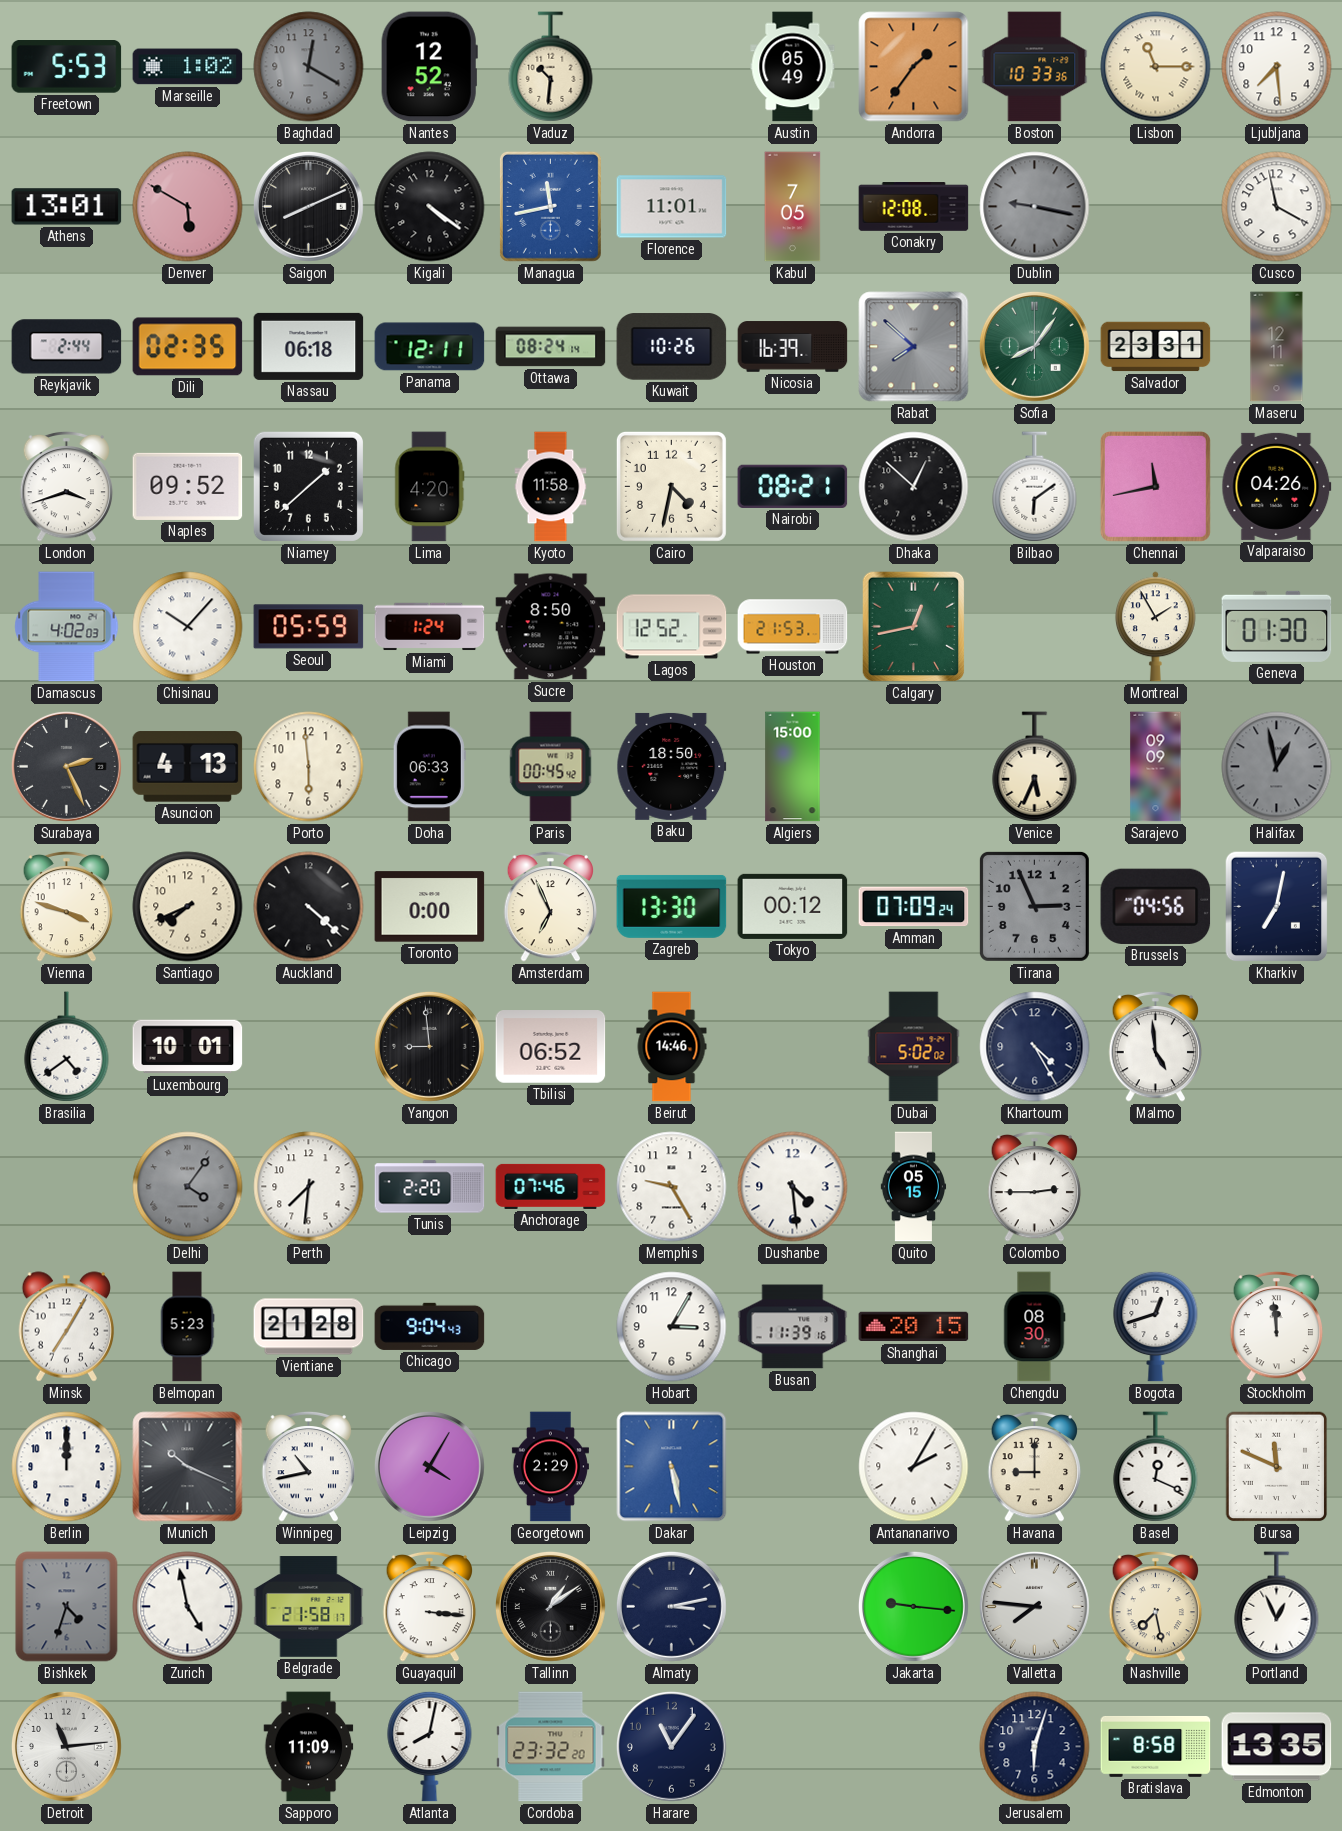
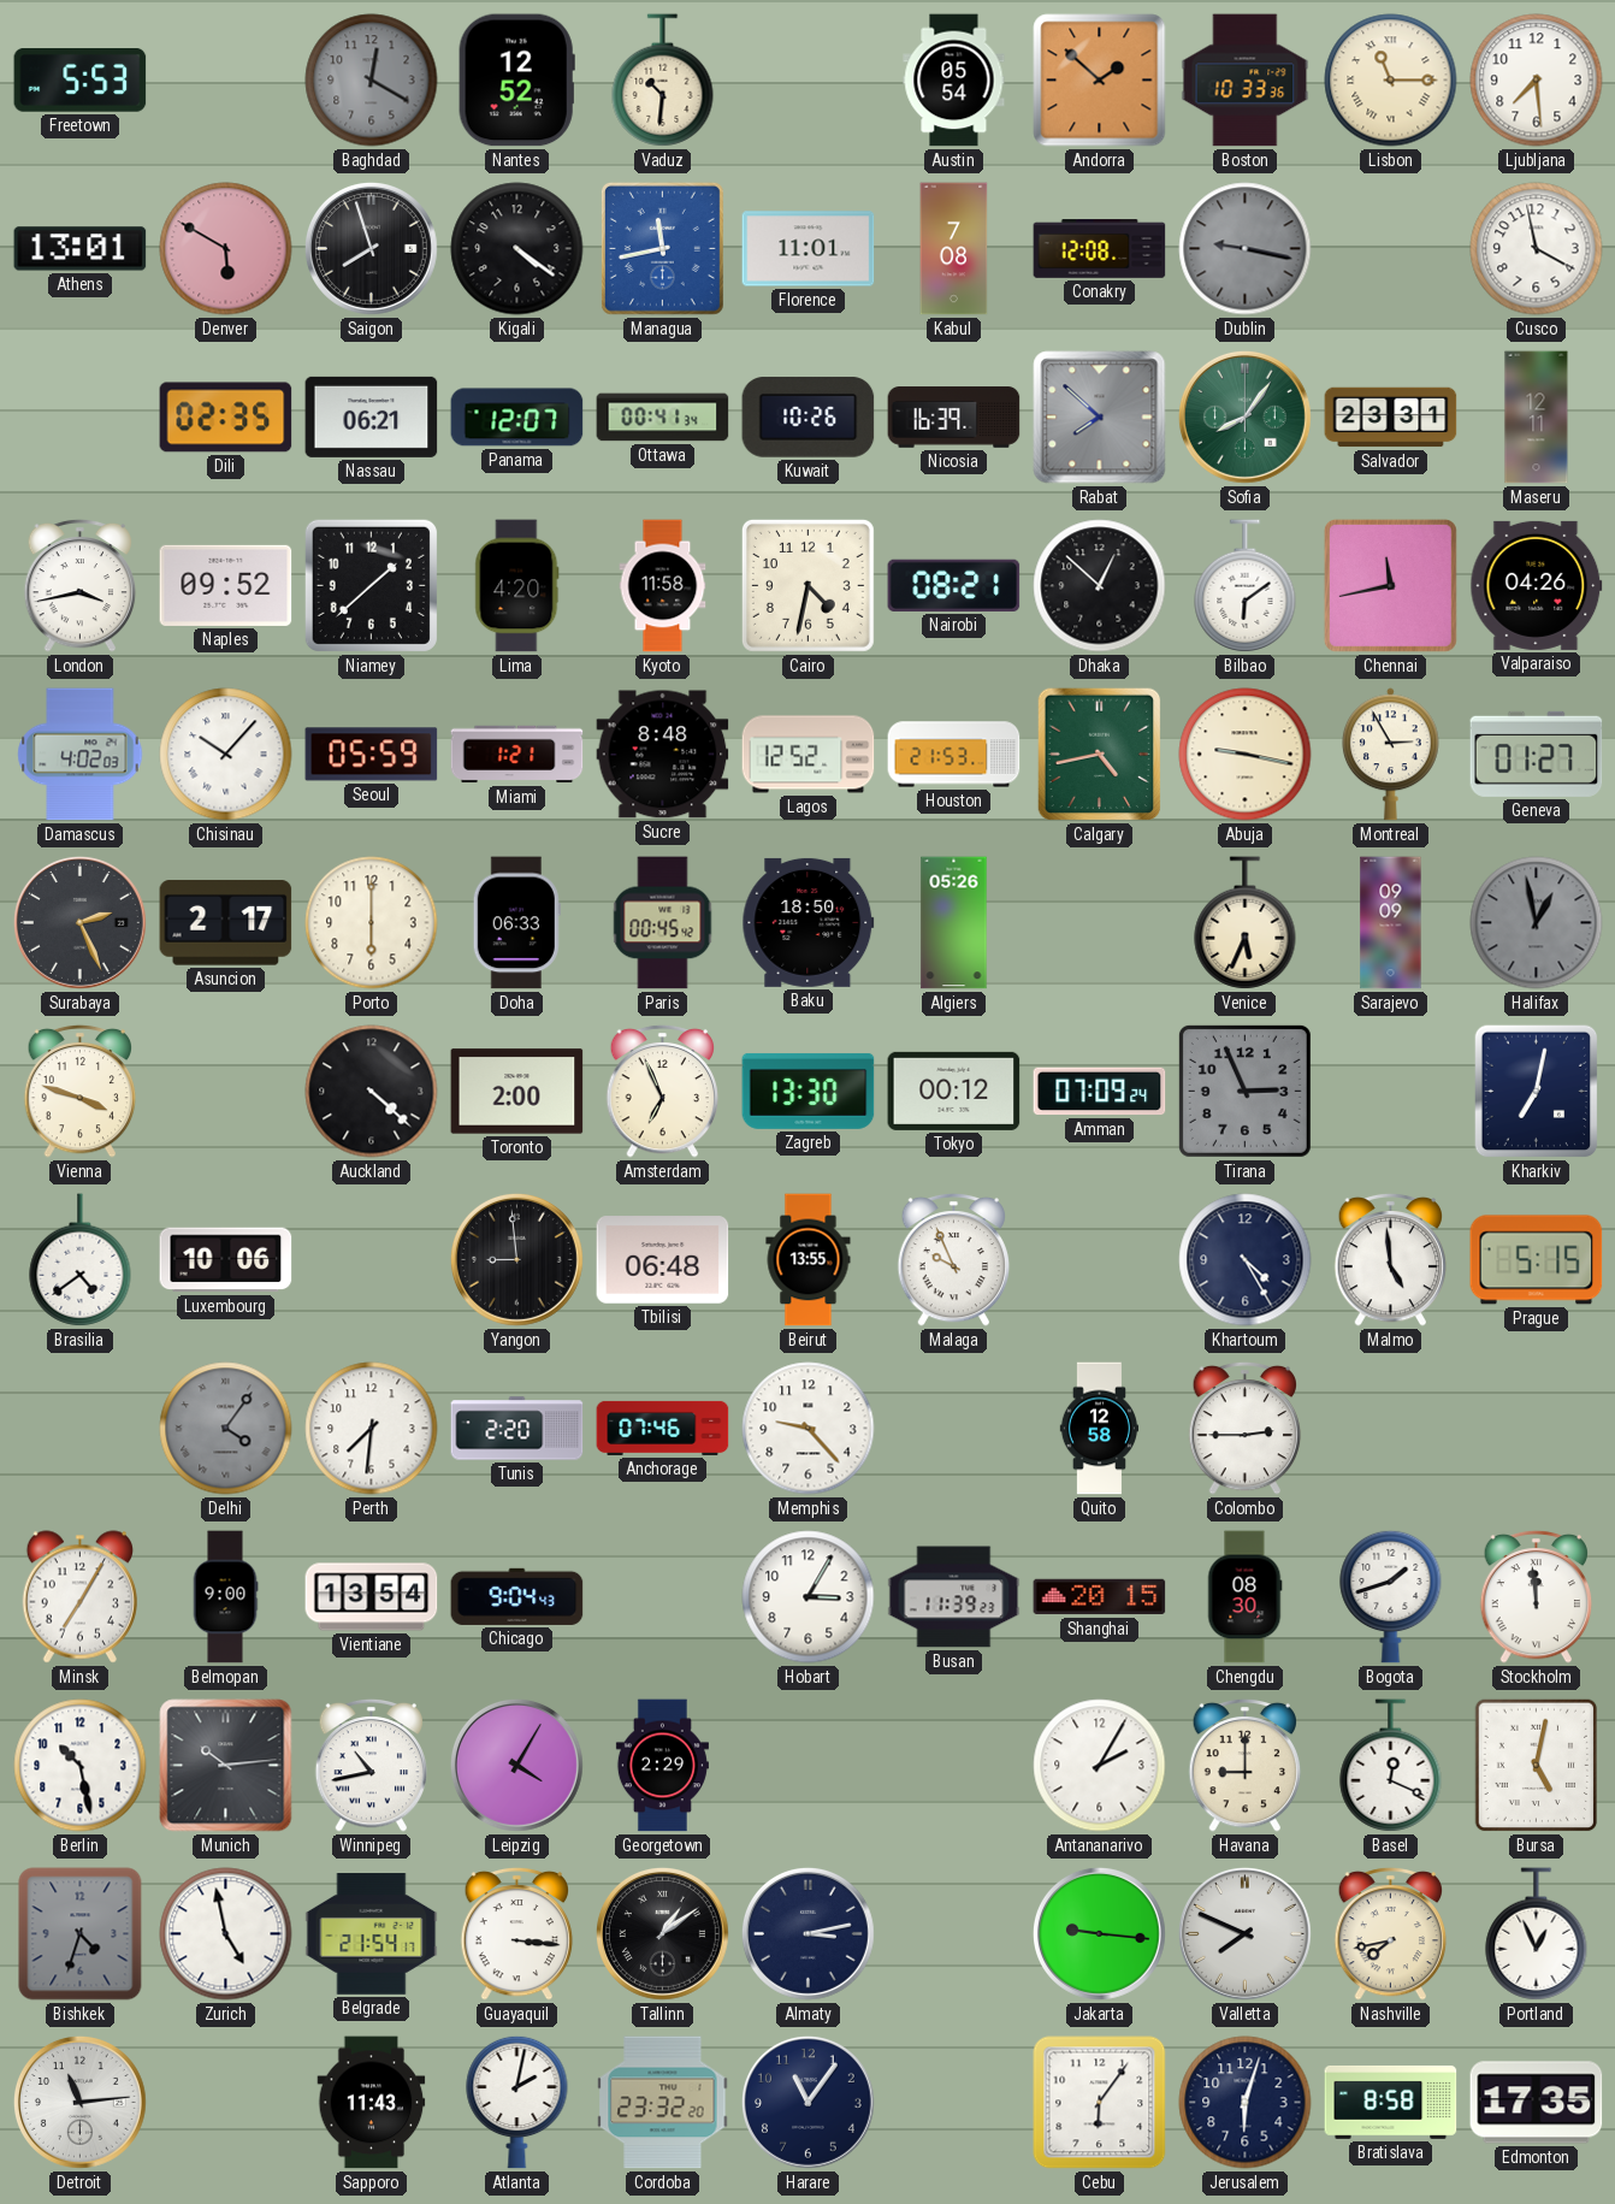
Marseille: 1:02 -> none
Austin: 05:49 -> 05:54
Andorra: 1:36 -> 1:52
Saigon: 8:11 -> 7:57
Kabul: 7:05 -> 7:08
Reykjavik: 2:44 -> none
Nassau: 06:18 -> 06:21
Panama: 12:11 -> 12:07
Ottawa: 08:24 -> 00:41
London: 3:42 -> 3:43
Miami: 1:24 -> 1:21
Sucre: 8:50 -> 8:48
Calgary: 12:43 -> 4:43
Abuja: none -> 9:17
Montreal: 1:55 -> 2:55
Geneva: 01:30 -> 01:27
Asuncion: 4:13 -> 2:17
Porto: 5:59 -> 6:00
Algiers: 15:00 -> 05:26
Santiago: 7:41 -> none
Toronto: 0:00 -> 2:00
Brussels: 04:56 -> none
Luxembourg: 10:01 -> 10:06
Tbilisi: 06:52 -> 06:48
Beirut: 14:46 -> 13:55
Malaga: none -> 9:56
Dubai: 5:02 -> none
Prague: none -> 5:15
Memphis: 9:25 -> 9:23
Dushanbe: 4:29 -> none
Quito: 05:15 -> 12:58
Belmopan: 5:23 -> 9:00
Vientiane: 21:28 -> 13:54
Busan: 11:39:16 -> 11:39:23
Bogota: 12:42 -> 1:42
Berlin: 12:00 -> 10:28
Munich: 10:19 -> 10:14
Dakar: 5:28 -> none
Bursa: 11:49 -> 5:02
Belgrade: 21:58 -> 21:54
Valletta: 7:46 -> 7:49
Nashville: 7:28 -> 7:43
Sapporo: 11:09 -> 11:43
Atlanta: 8:02 -> 2:02
Cebu: none -> 6:06
Edmonton: 13:35 -> 17:35
